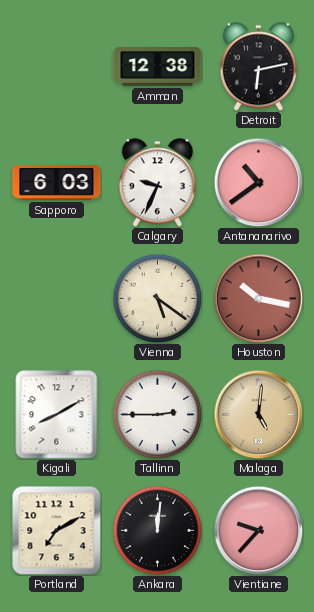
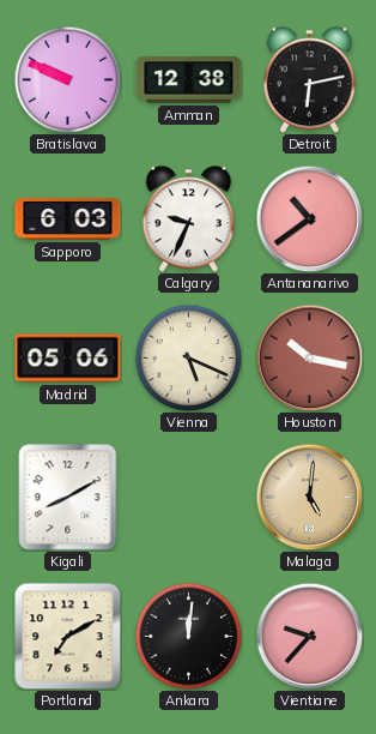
Bratislava: none -> 9:49
Madrid: none -> 05:06
Vienna: 5:21 -> 5:19
Tallinn: 2:45 -> none
